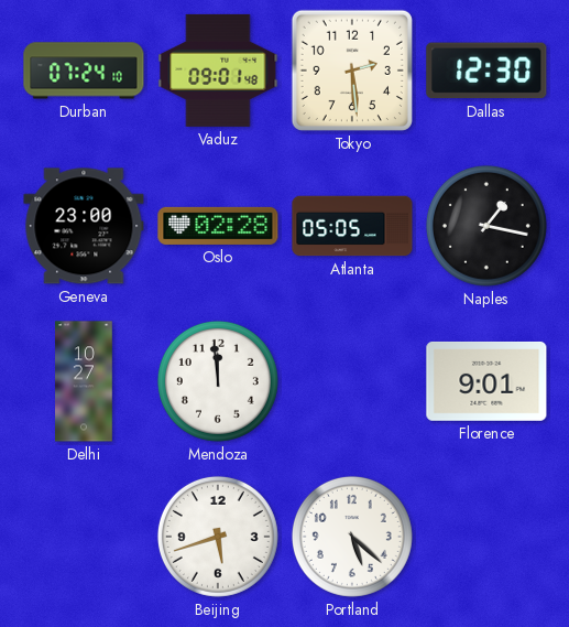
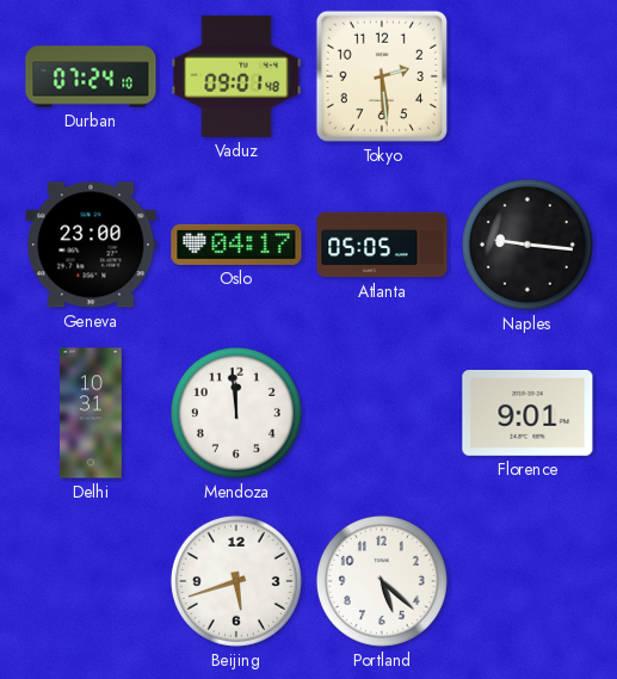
Dallas: 12:30 -> none
Oslo: 02:28 -> 04:17
Naples: 1:17 -> 9:16
Delhi: 10:27 -> 10:31
